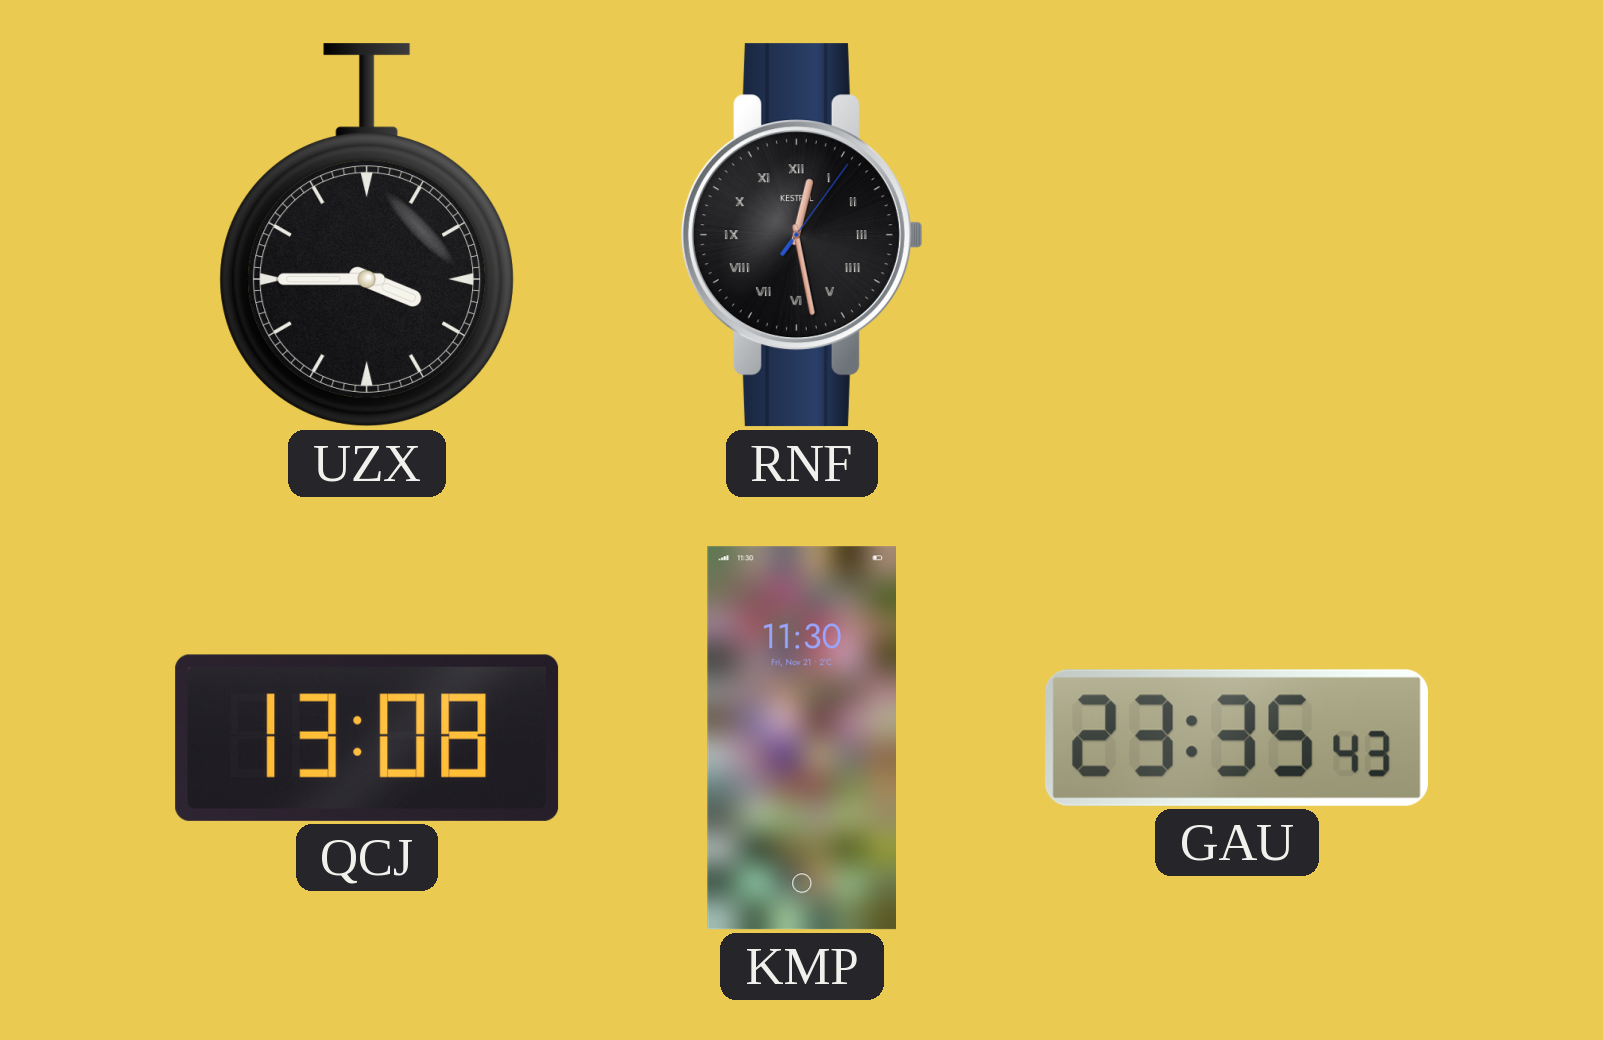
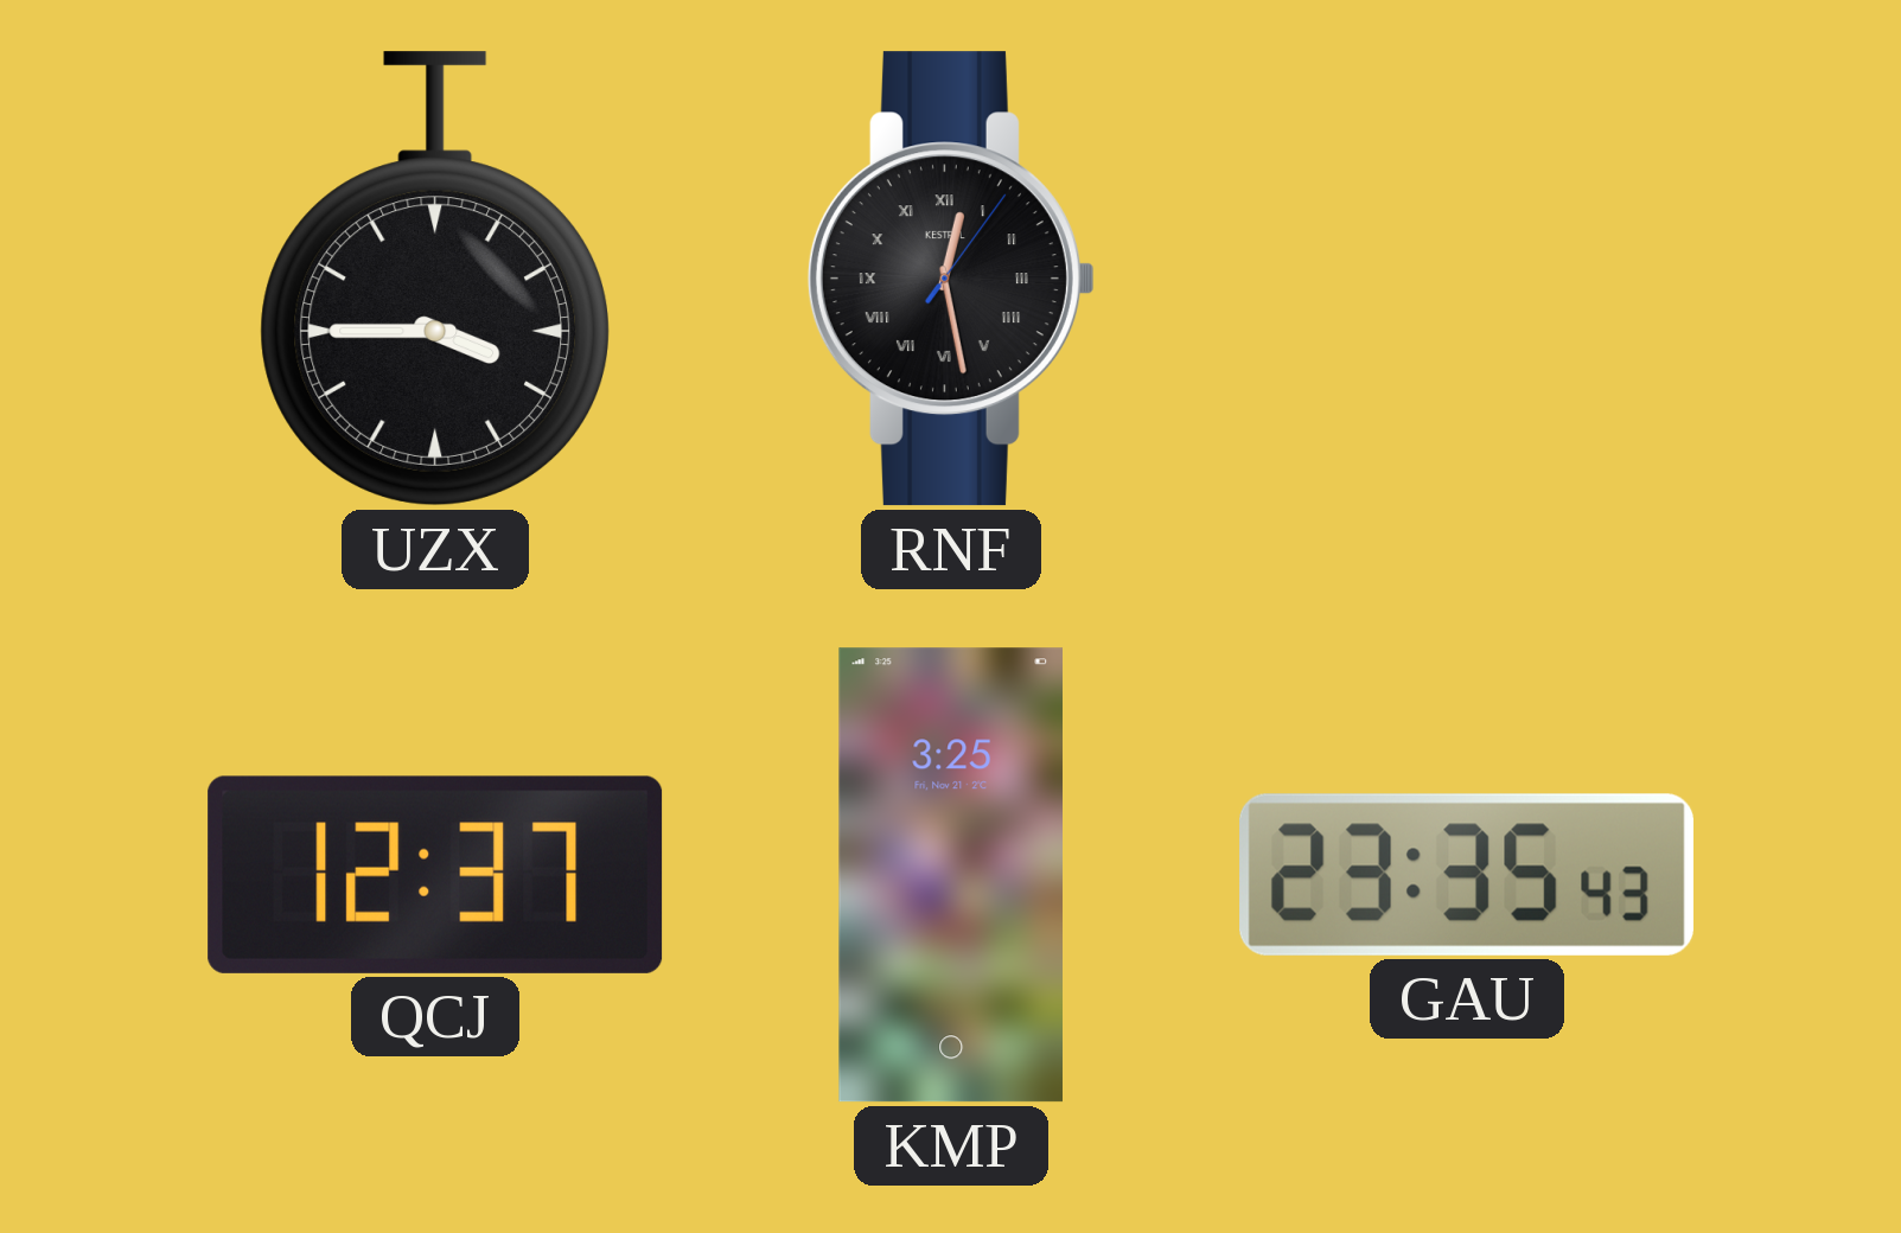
QCJ: 13:08 -> 12:37
KMP: 11:30 -> 3:25
